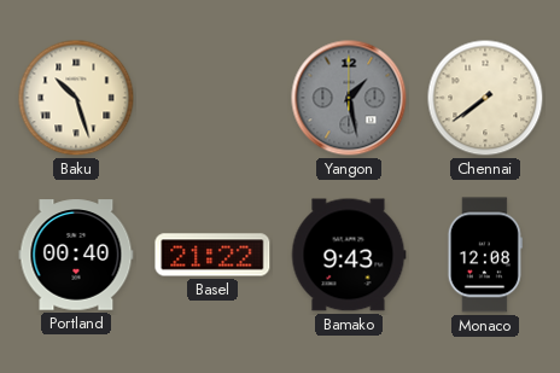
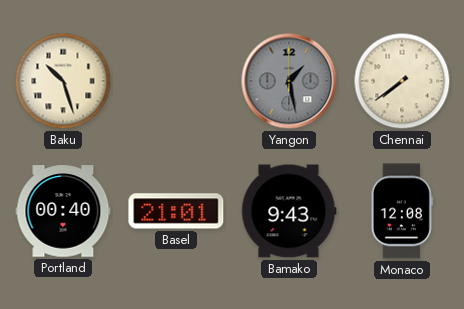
Basel: 21:22 -> 21:01
